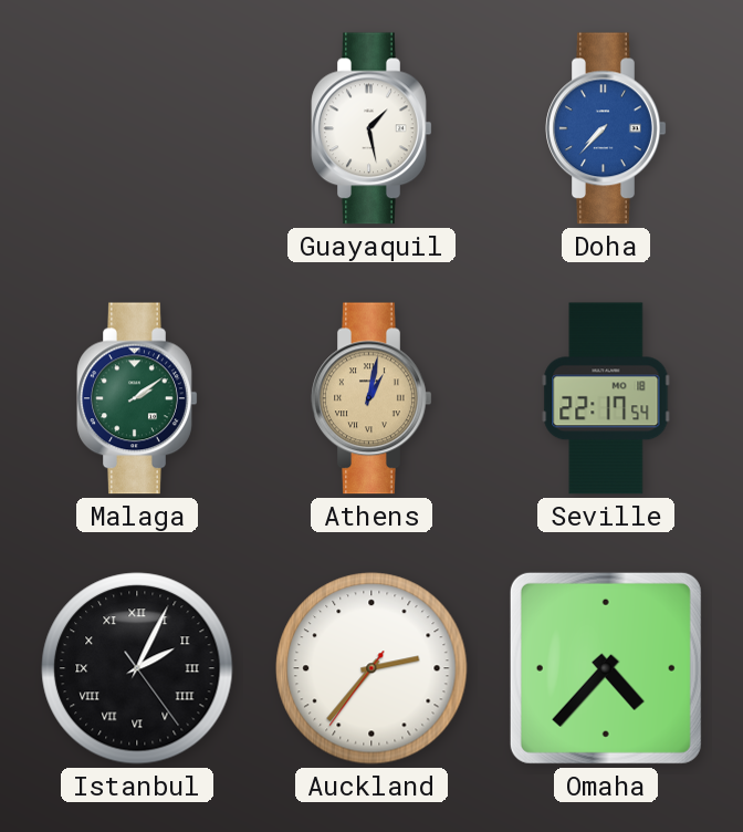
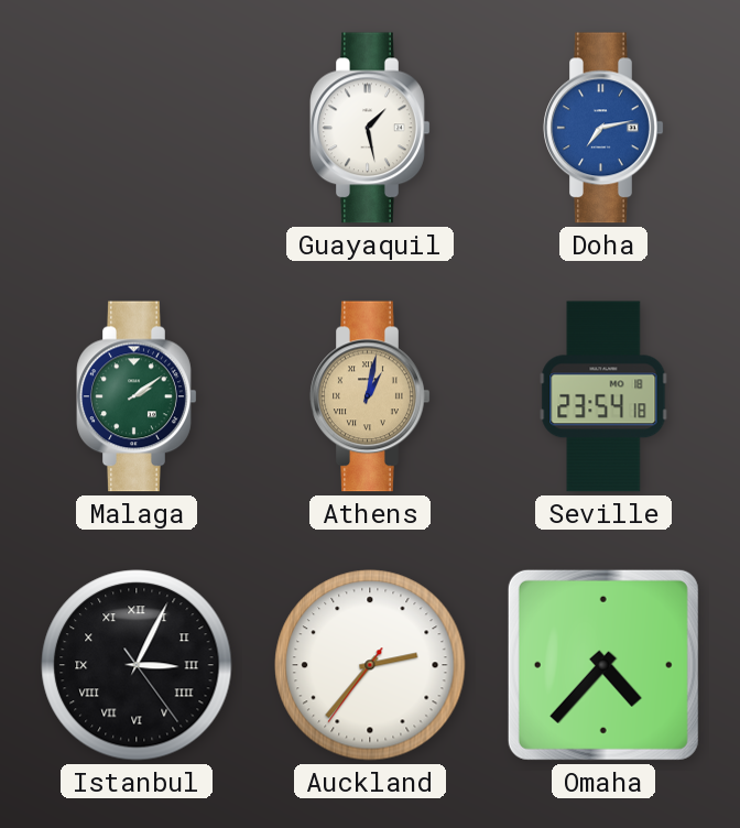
Doha: 7:37 -> 7:13
Seville: 22:17 -> 23:54
Istanbul: 2:04 -> 3:04
